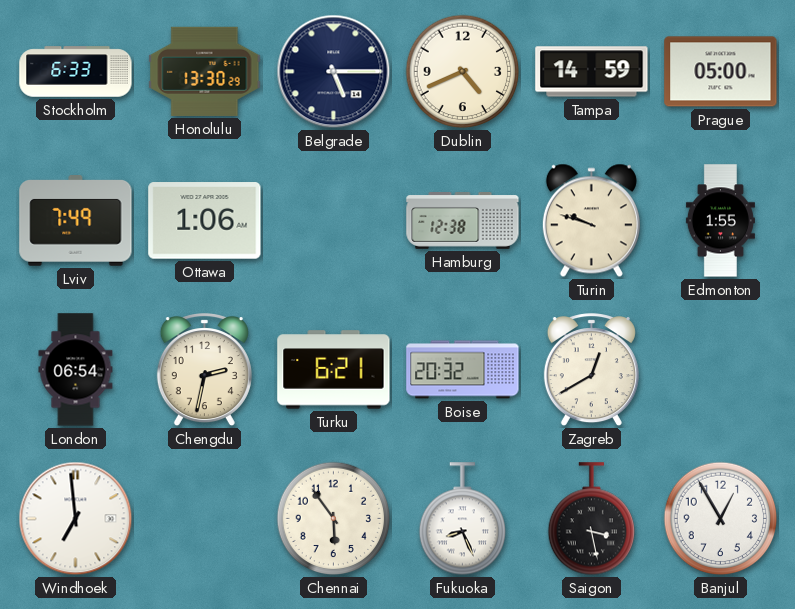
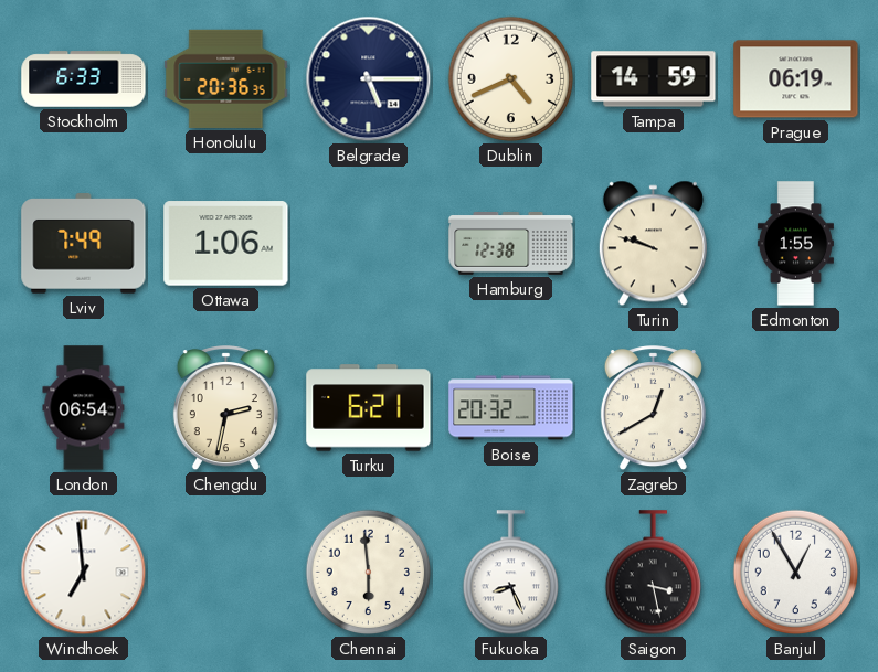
Honolulu: 13:30 -> 20:36
Prague: 05:00 -> 06:19
Chennai: 5:54 -> 5:59
